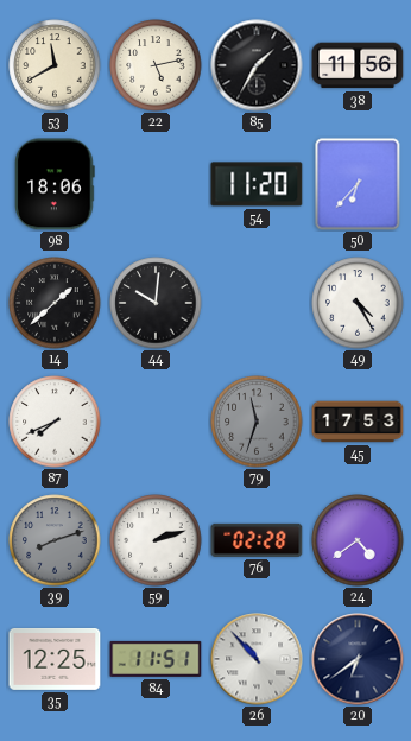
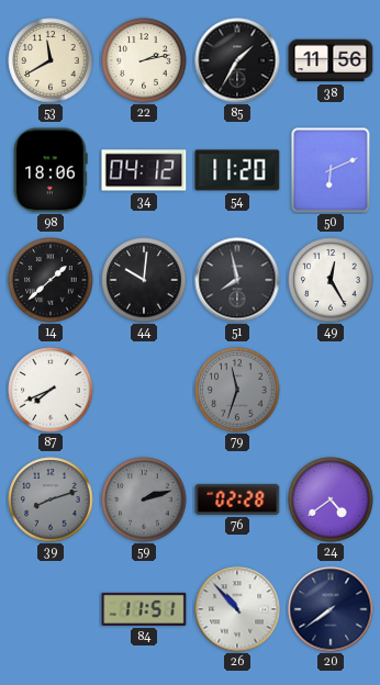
22: 5:13 -> 2:13
34: none -> 04:12
50: 6:37 -> 6:11
51: none -> 7:58
49: 4:25 -> 12:25
45: 17:53 -> none
59 dial: white -> grey
35: 12:25 -> none
20: 6:39 -> 7:39
